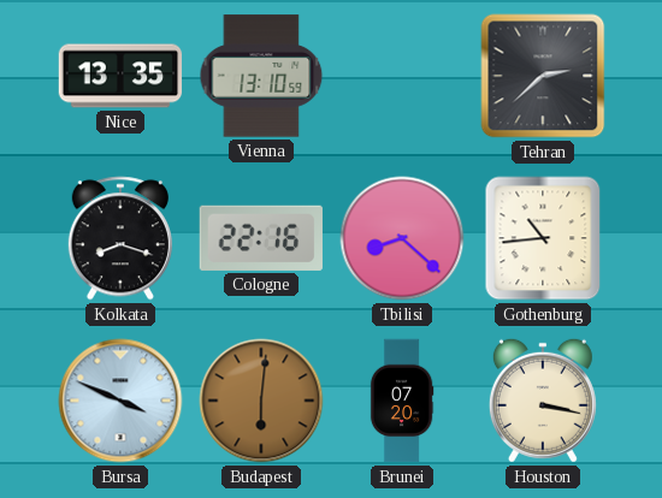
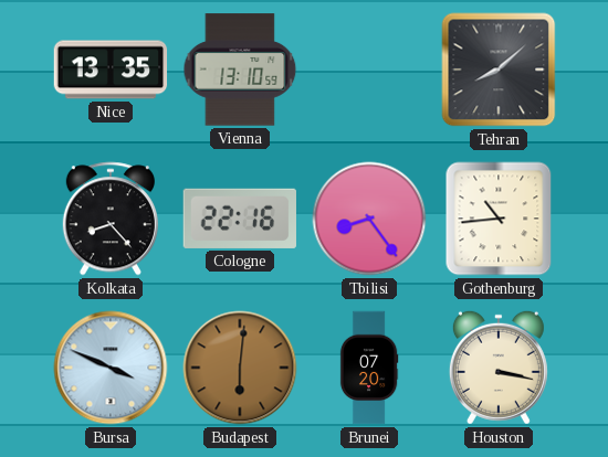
Tehran: 2:38 -> 8:08
Kolkata: 8:18 -> 8:23
Tbilisi: 8:22 -> 8:24
